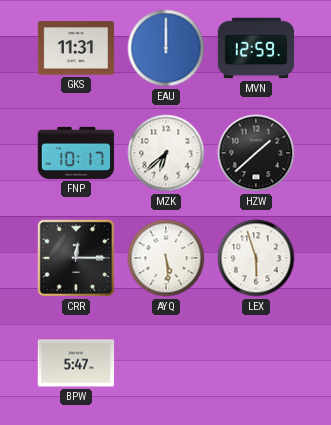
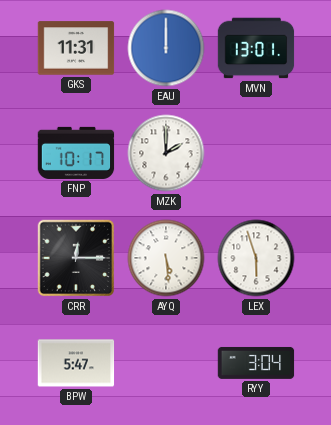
MVN: 12:59 -> 13:01
MZK: 6:38 -> 2:00
HZW: 1:38 -> none
RYY: none -> 3:04
